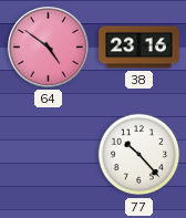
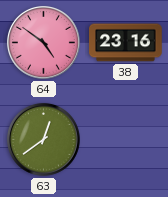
63: none -> 12:39
77: 10:23 -> none
